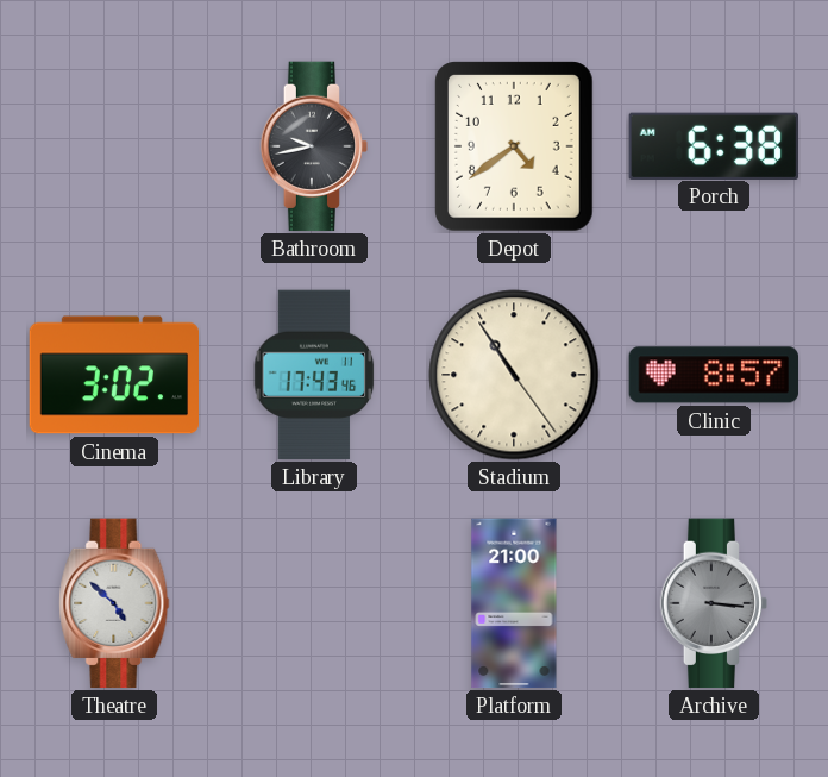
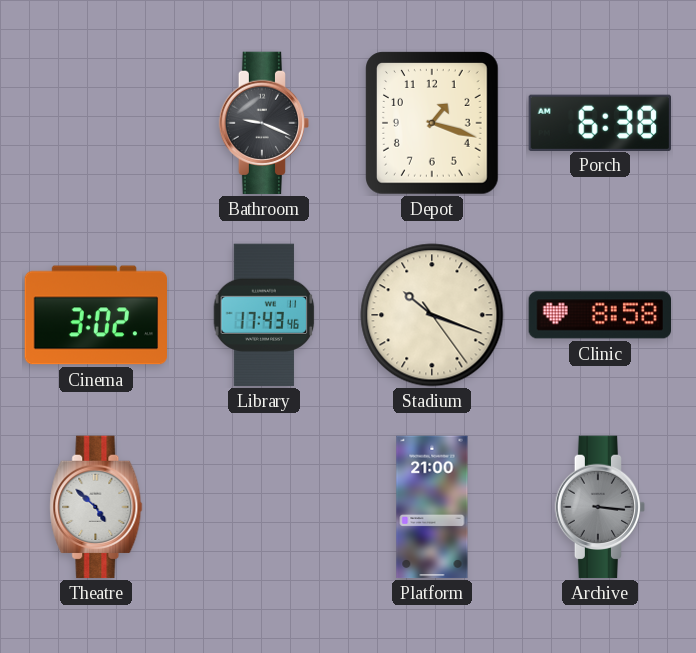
Bathroom: 9:43 -> 9:19
Depot: 4:39 -> 1:18
Stadium: 10:54 -> 10:18
Clinic: 8:57 -> 8:58
